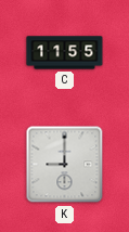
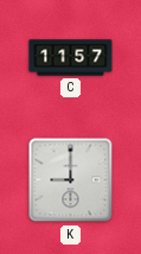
C: 11:55 -> 11:57
